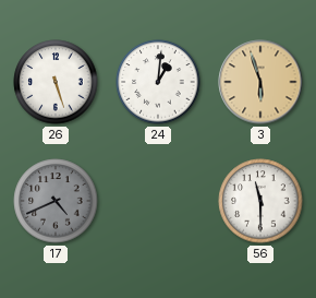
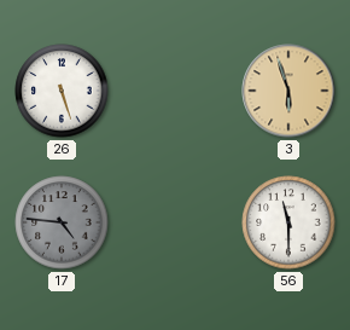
24: 1:01 -> none
17: 4:41 -> 4:46
